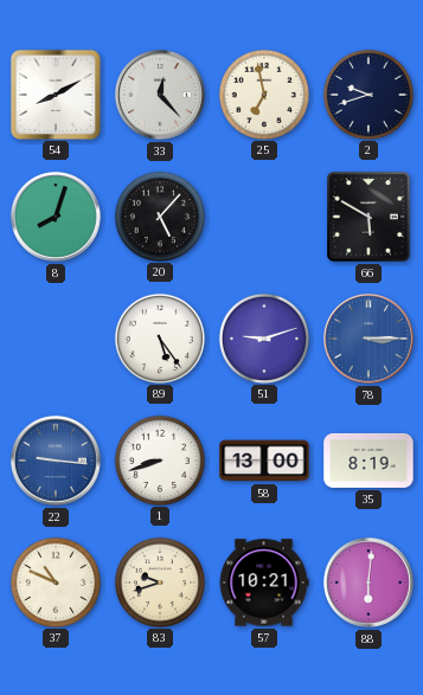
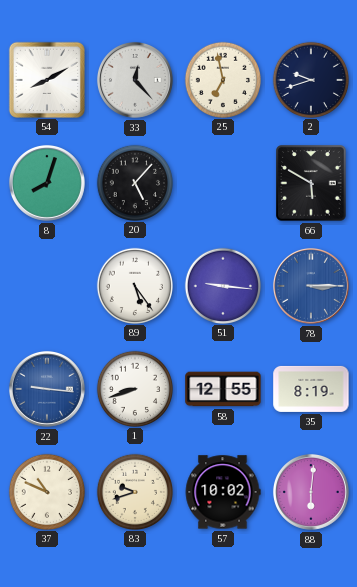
51: 9:12 -> 9:16
58: 13:00 -> 12:55
57: 10:21 -> 10:02
